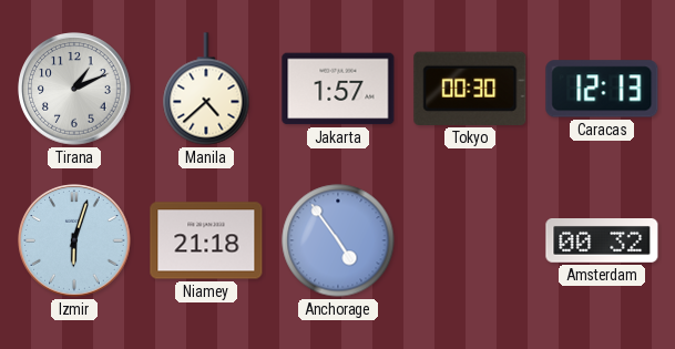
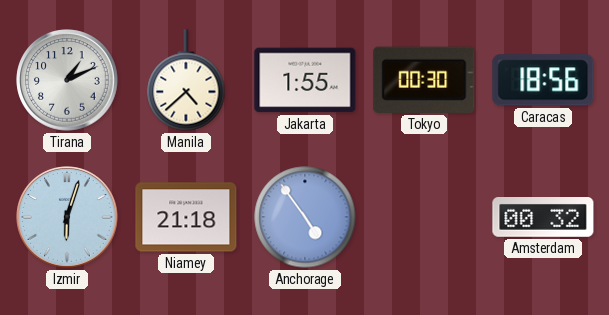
Jakarta: 1:57 -> 1:55
Caracas: 12:13 -> 18:56
